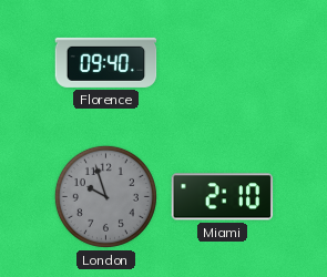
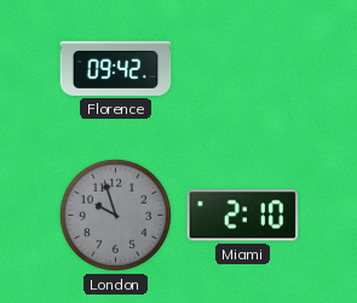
Florence: 09:40 -> 09:42
